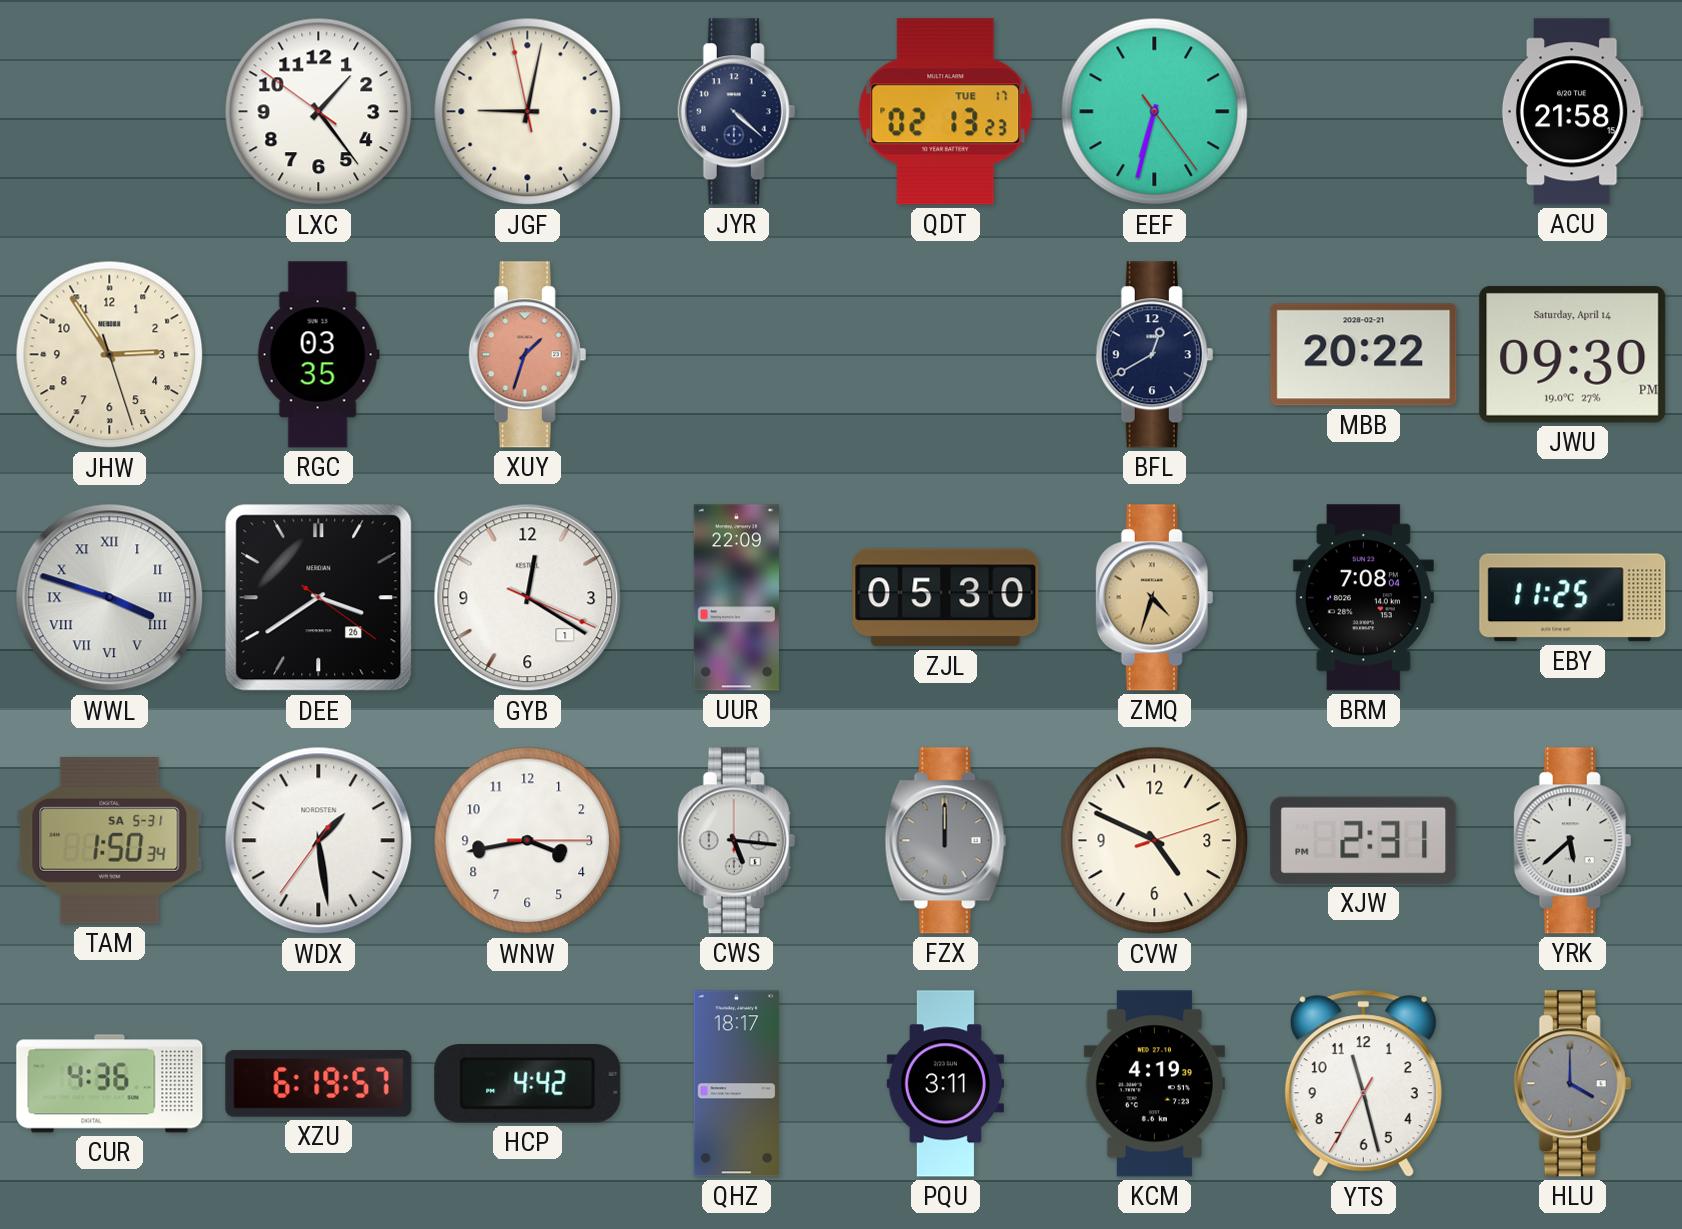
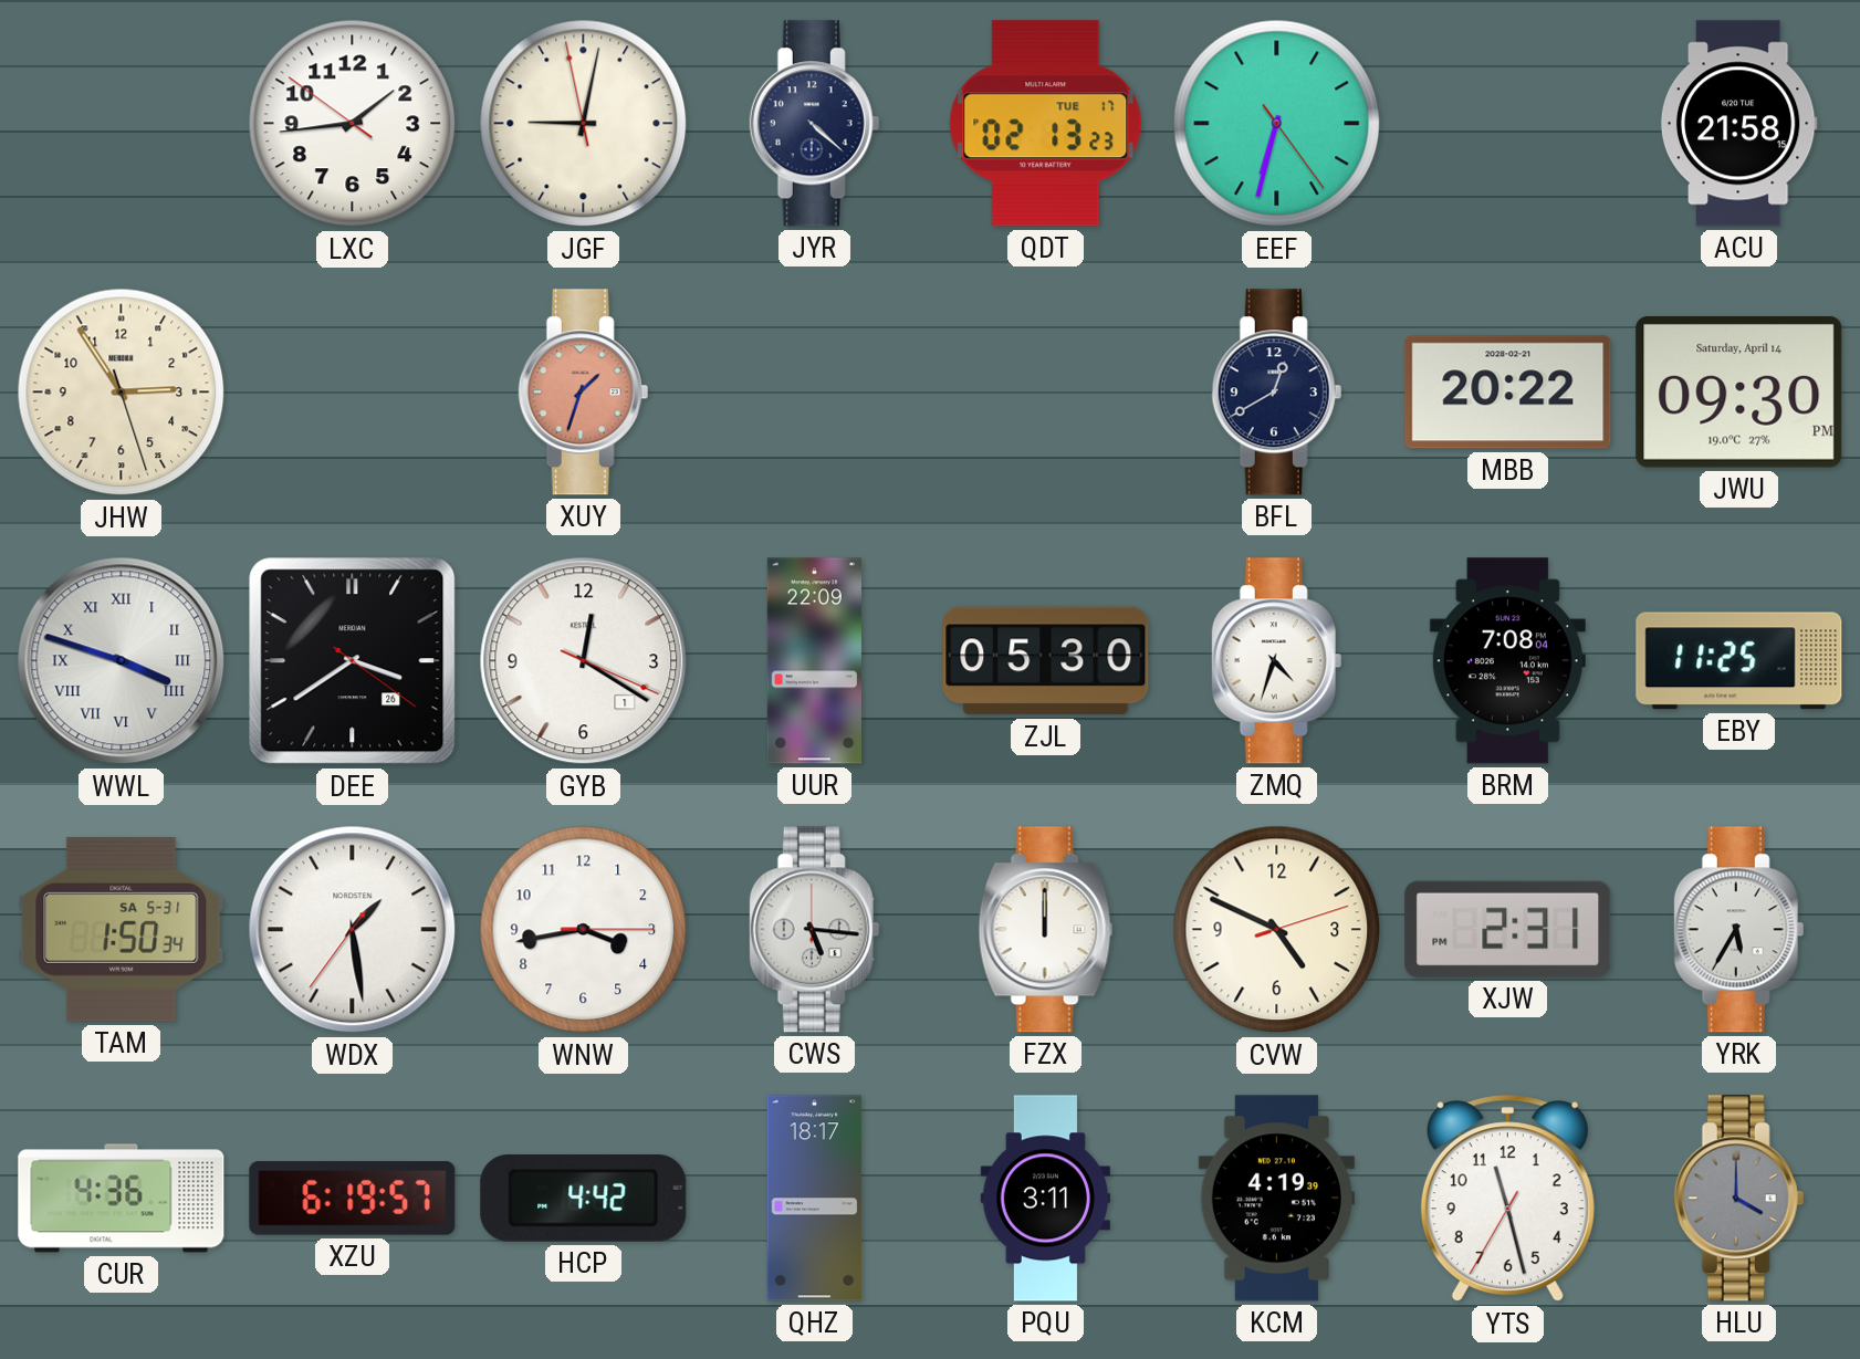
LXC: 1:23 -> 1:43
RGC: 03:35 -> none
ZMQ dial: champagne -> white
FZX dial: grey -> white
YRK: 5:38 -> 5:35
